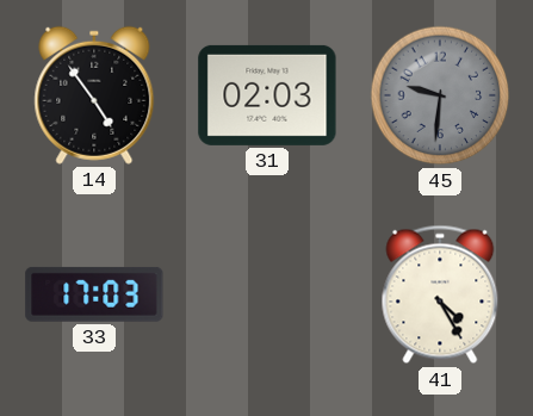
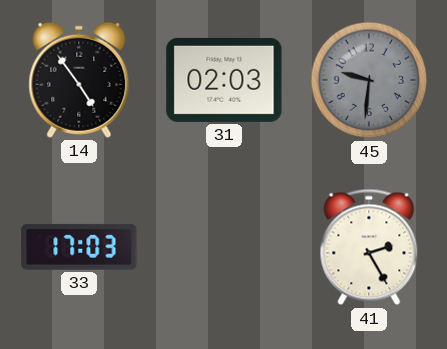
41: 4:25 -> 2:25
